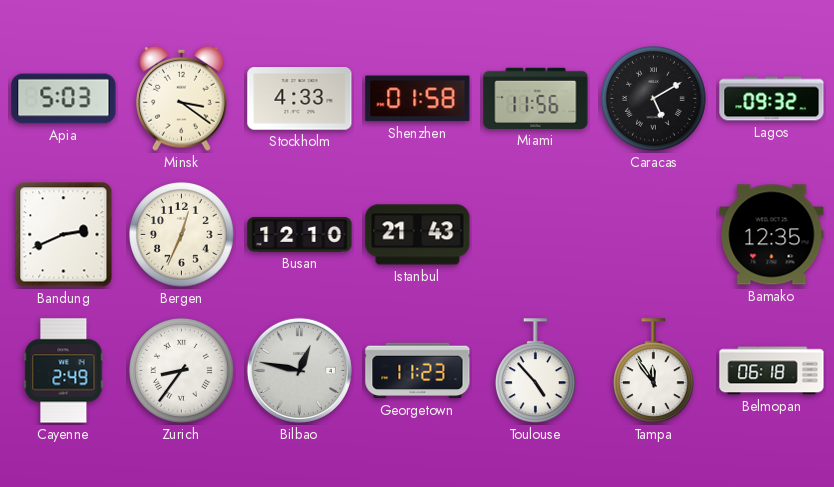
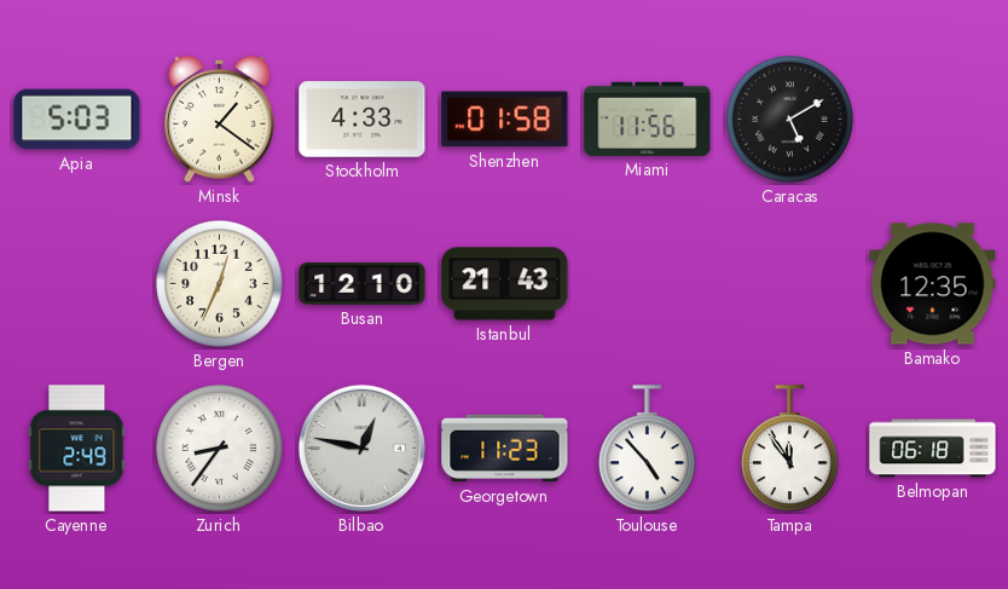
Minsk: 3:21 -> 1:21
Lagos: 09:32 -> none
Bandung: 2:41 -> none
